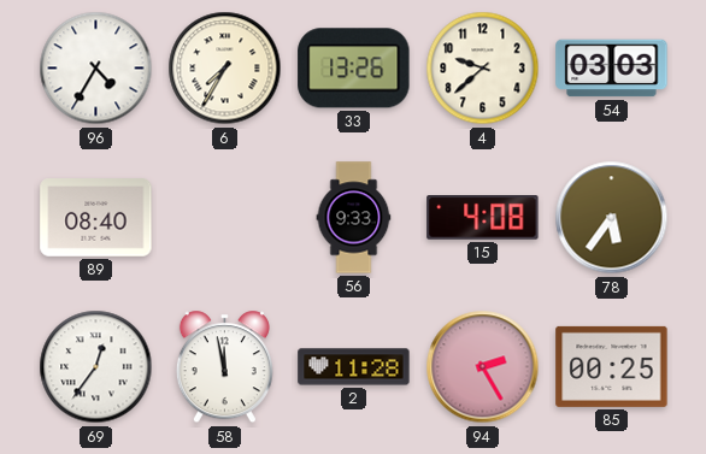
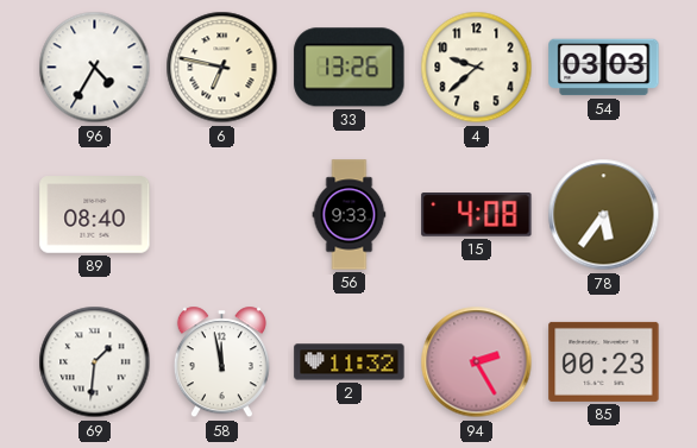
6: 7:35 -> 6:47
69: 12:36 -> 1:31
2: 11:28 -> 11:32
85: 00:25 -> 00:23
